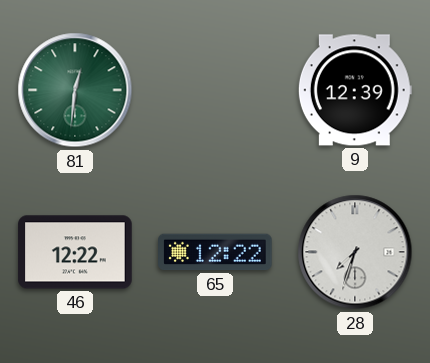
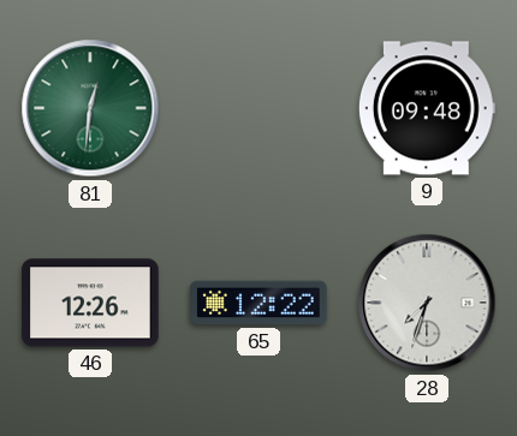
9: 12:39 -> 09:48
46: 12:22 -> 12:26
